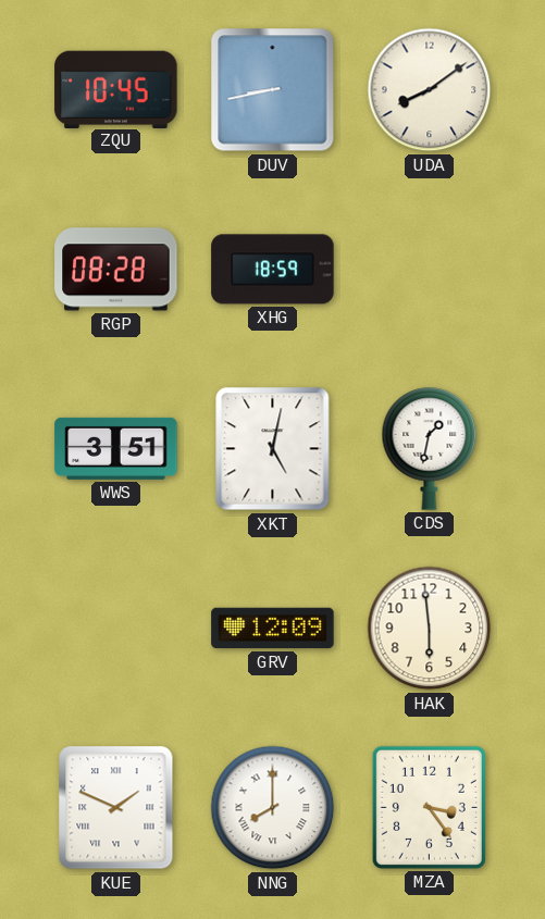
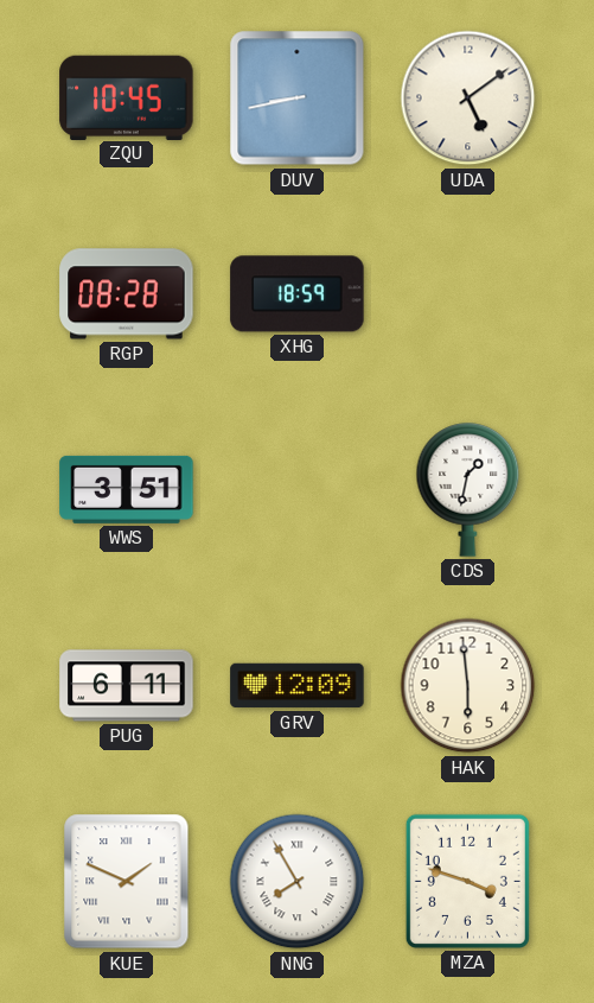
UDA: 8:09 -> 5:09
XKT: 5:02 -> none
PUG: none -> 6:11
NNG: 8:00 -> 7:55
MZA: 3:24 -> 3:48
